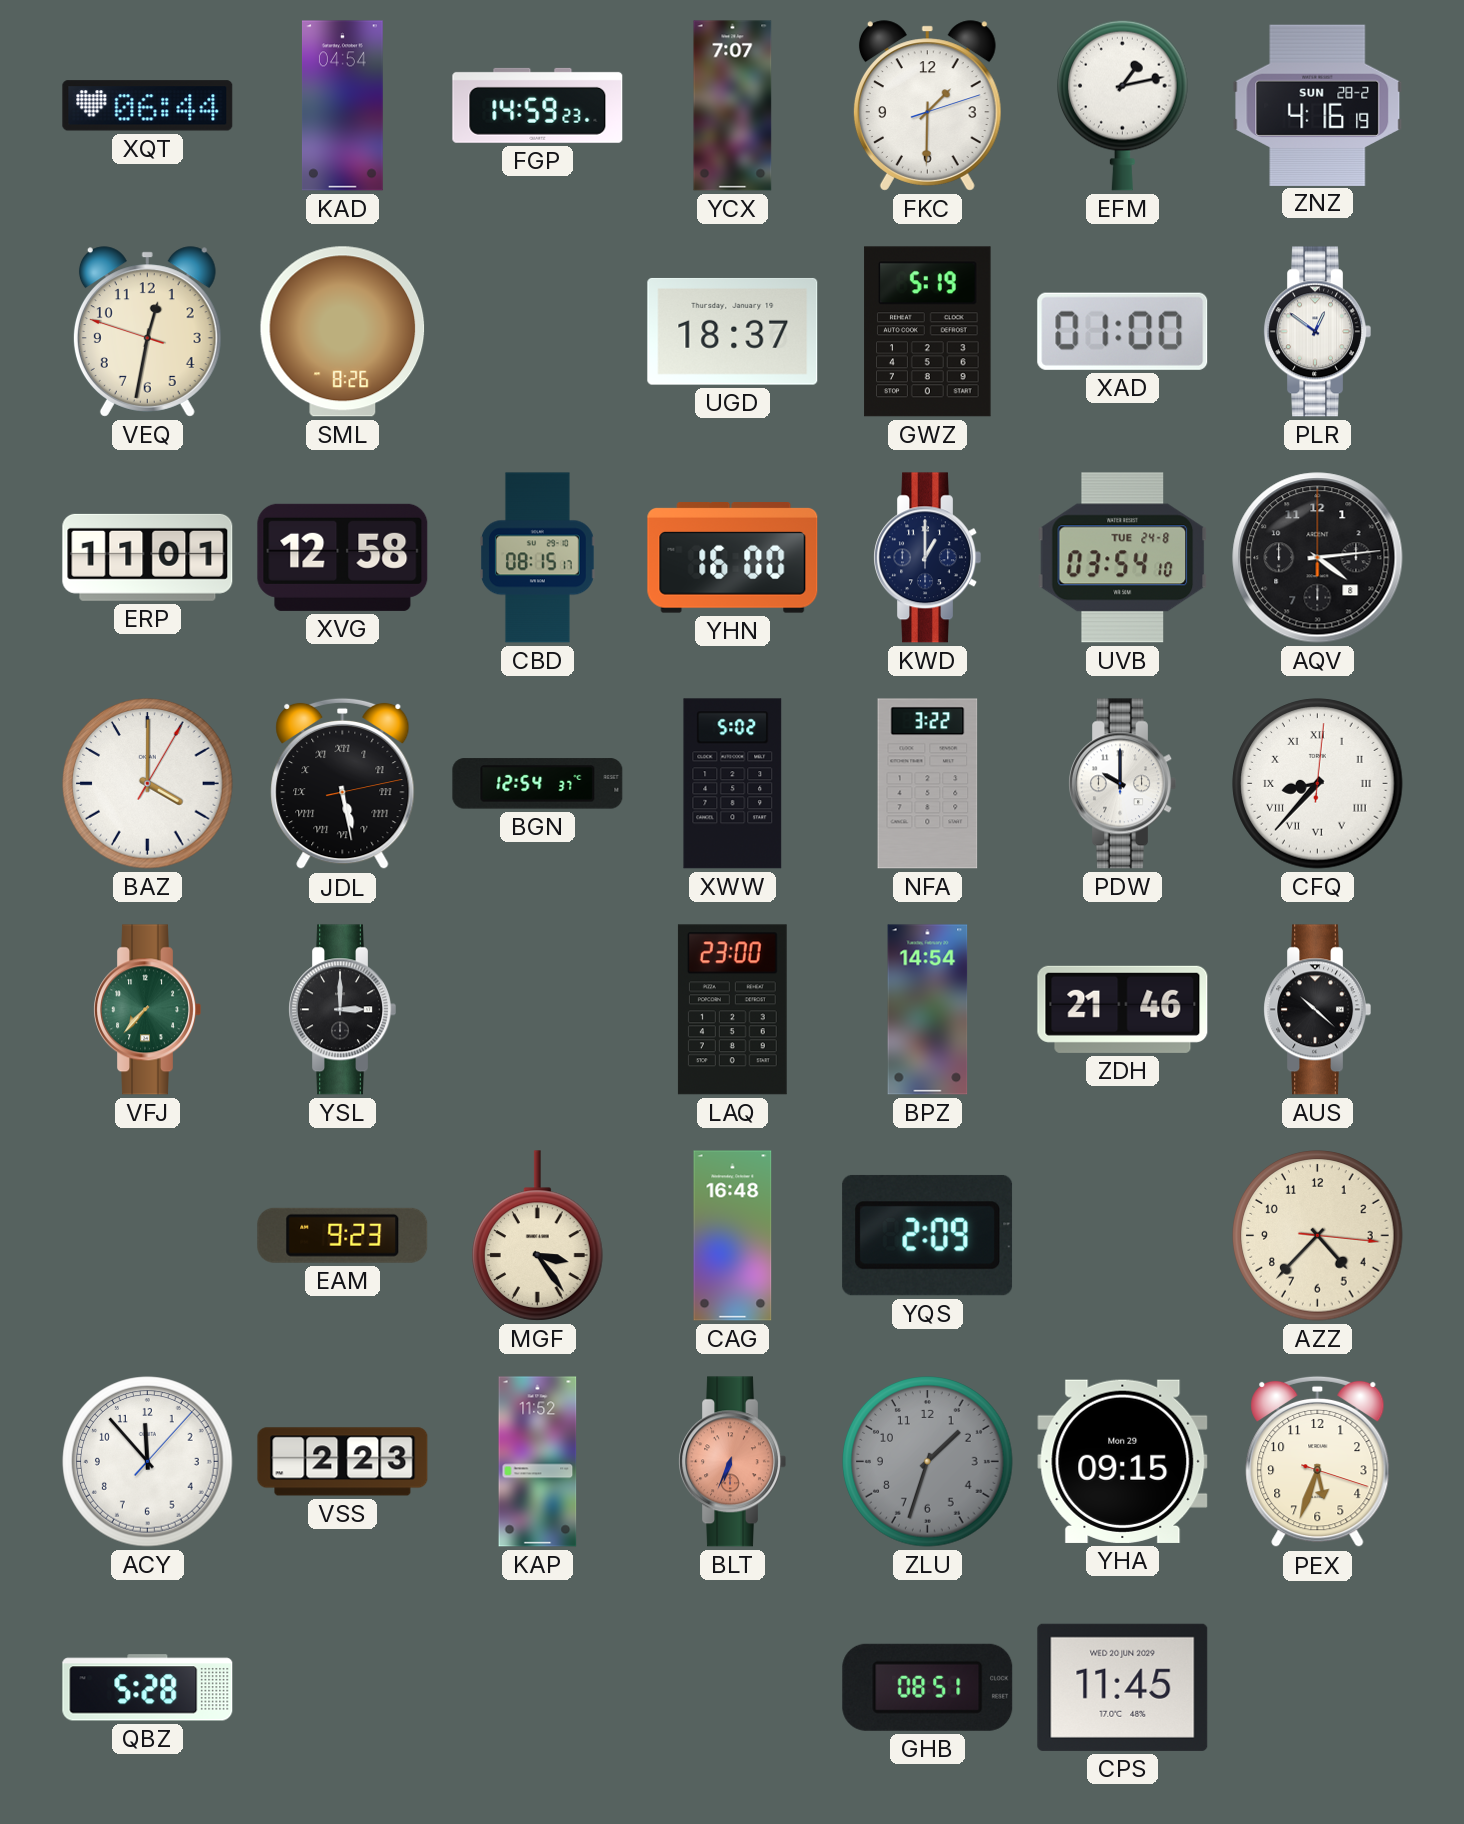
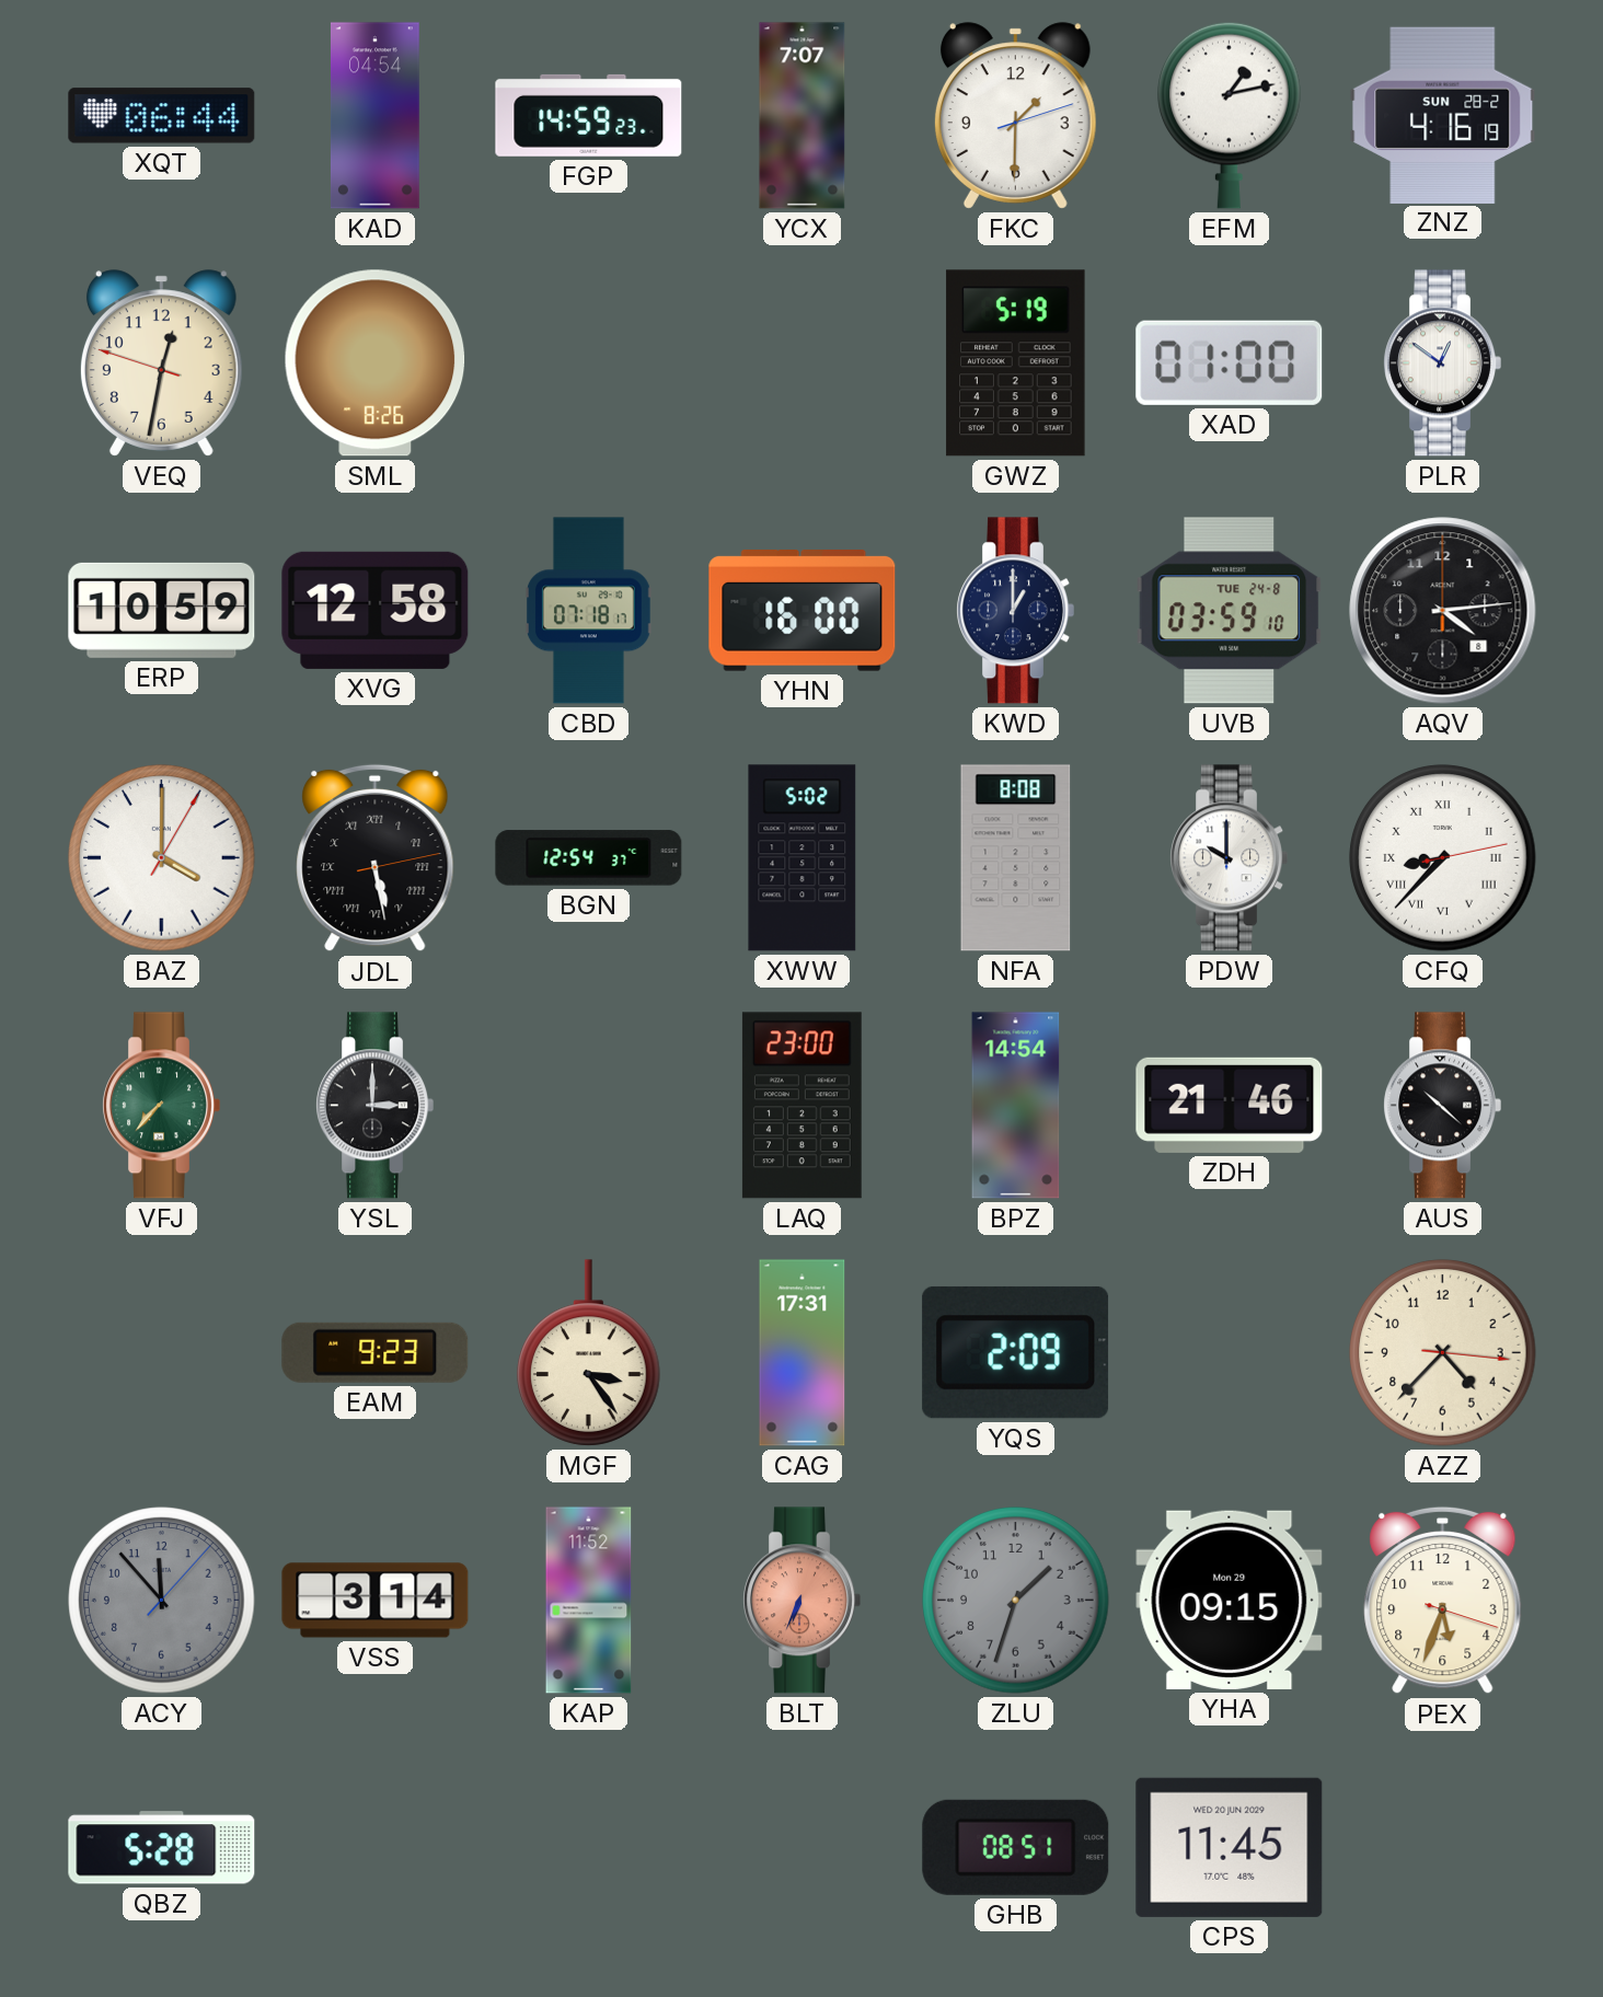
UGD: 18:37 -> none
ERP: 11:01 -> 10:59
CBD: 08:15 -> 07:18
UVB: 03:54 -> 03:59
NFA: 3:22 -> 8:08
CFQ: 8:37:01 -> 8:37:13
CAG: 16:48 -> 17:31
ACY dial: white -> grey
VSS: 2:23 -> 3:14
